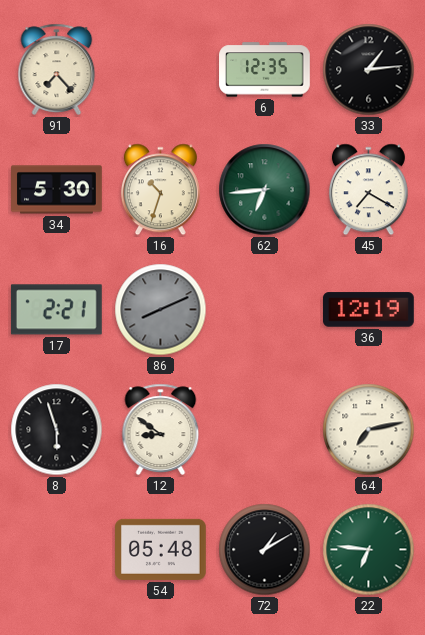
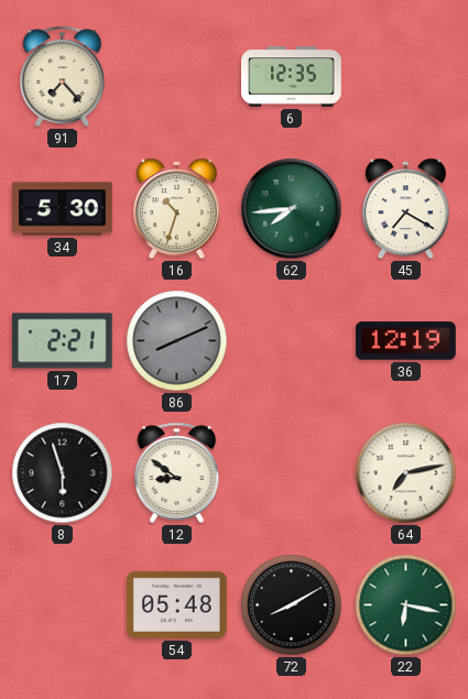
33: 1:14 -> none
62: 6:44 -> 7:44
72: 1:10 -> 8:10
22: 6:46 -> 6:17
